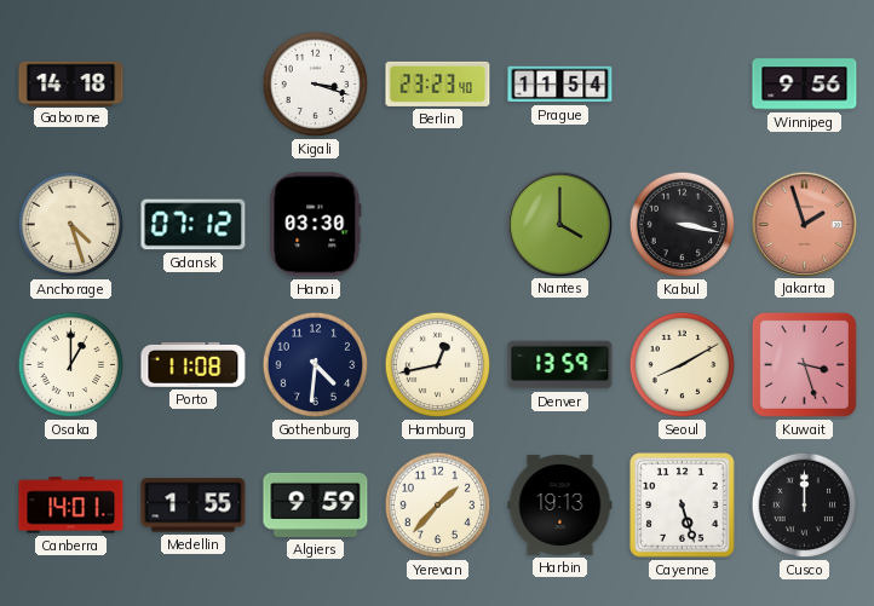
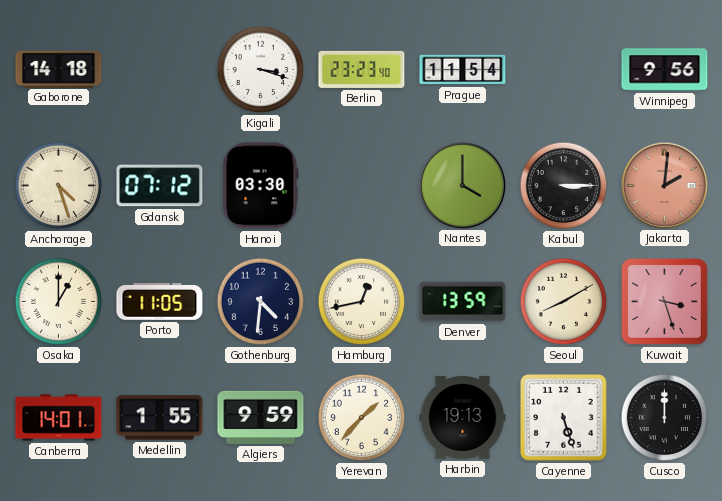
Kabul: 3:17 -> 3:15
Jakarta: 1:57 -> 2:01
Porto: 11:08 -> 11:05
